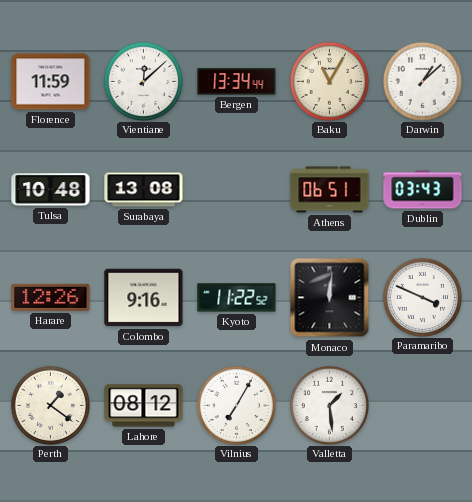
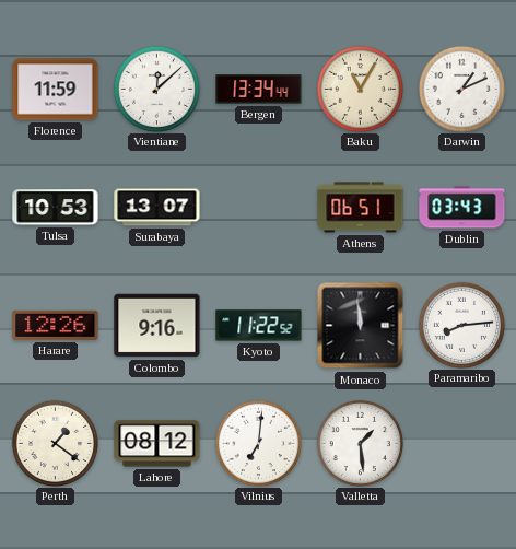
Darwin: 1:08 -> 1:11
Tulsa: 10:48 -> 10:53
Surabaya: 13:08 -> 13:07
Monaco: 12:01 -> 11:59
Paramaribo: 3:49 -> 8:14
Vilnius: 7:05 -> 7:01
